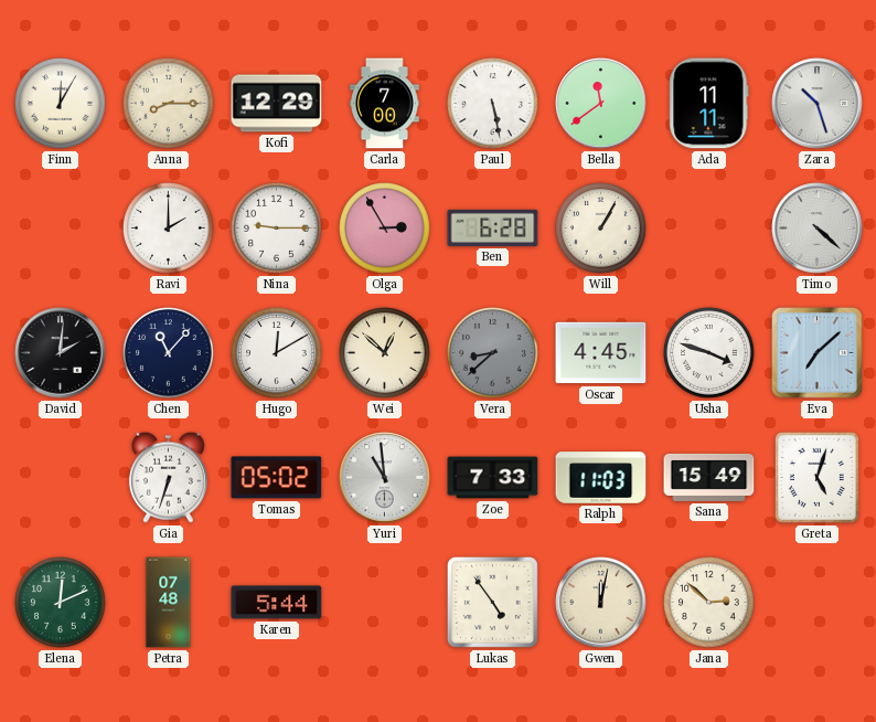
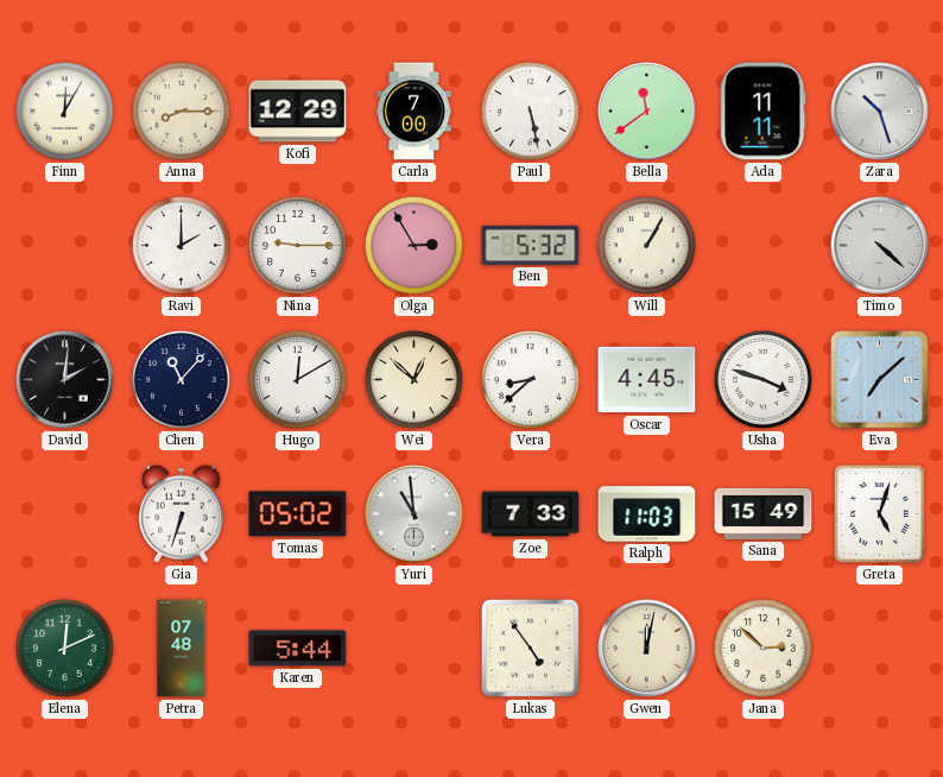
Ben: 6:28 -> 5:32
Vera dial: grey -> white
